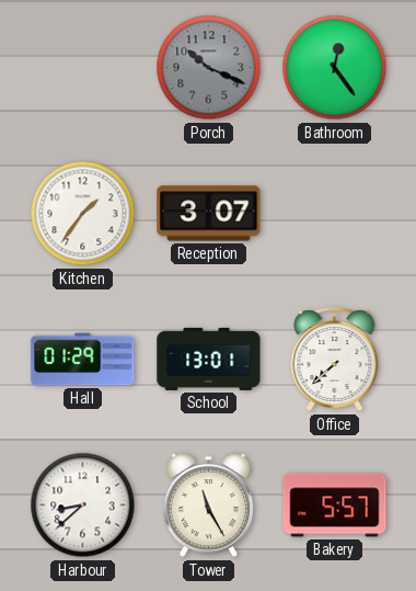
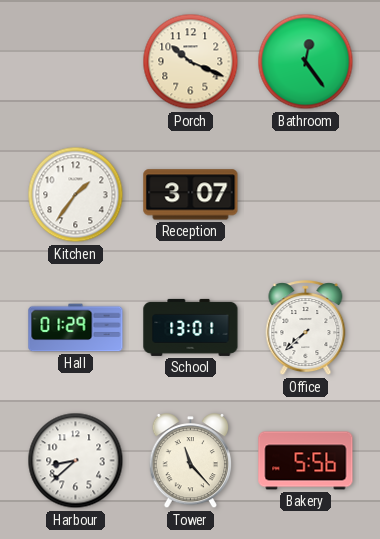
Porch dial: grey -> cream
Tower: 11:25 -> 11:23
Bakery: 5:57 -> 5:56
